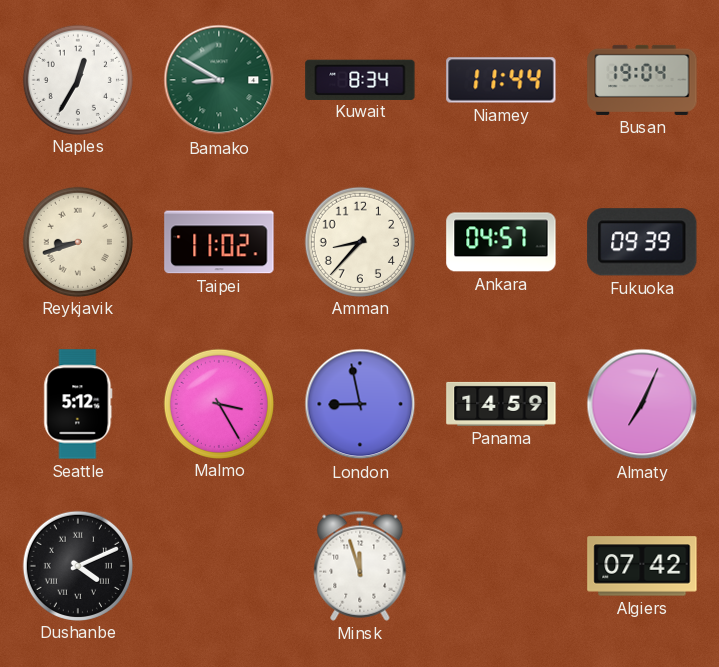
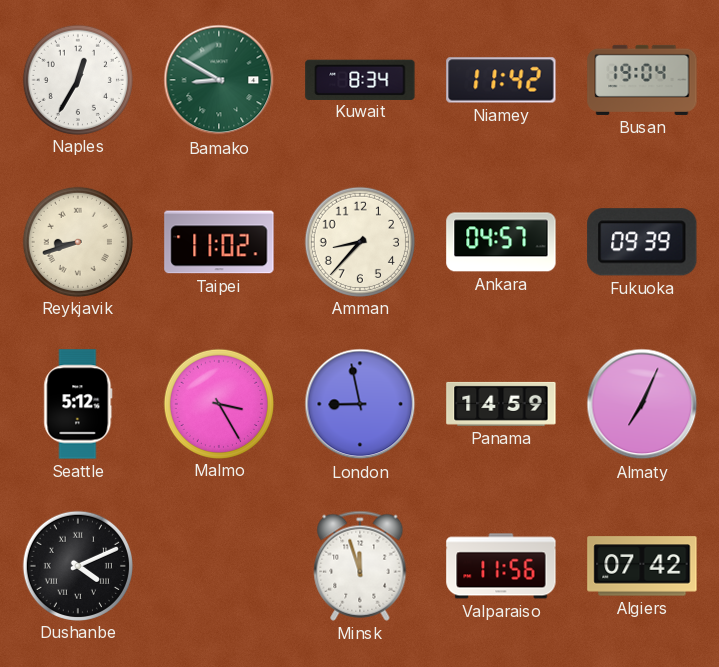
Niamey: 11:44 -> 11:42
Valparaiso: none -> 11:56
